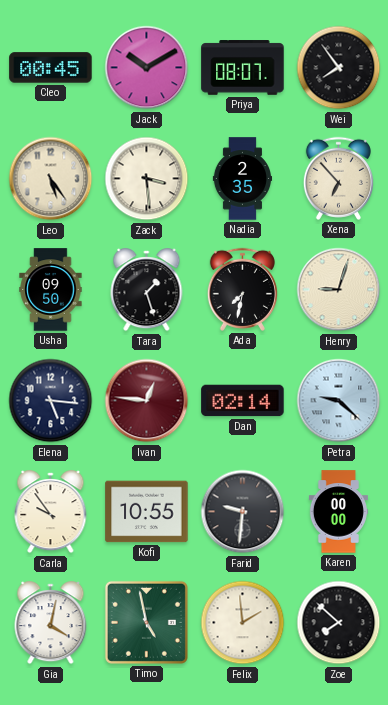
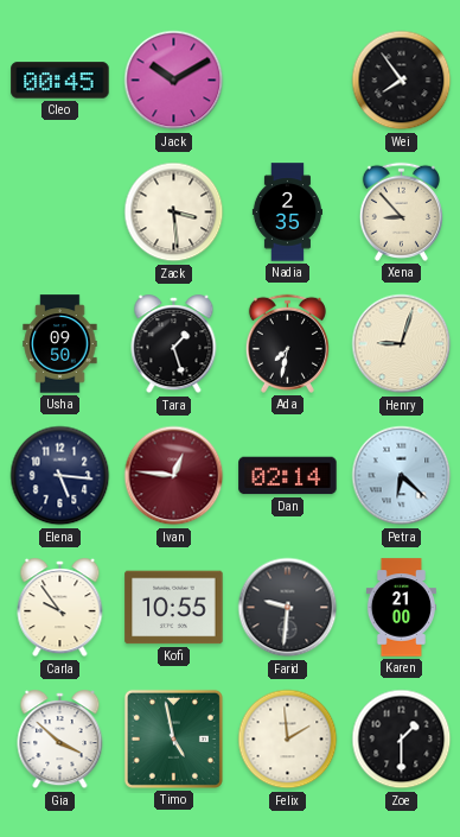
Priya: 08:07 -> none
Leo: 5:24 -> none
Xena: 6:53 -> 8:53
Petra: 9:22 -> 6:22
Karen: 00:00 -> 21:00
Gia: 4:02 -> 3:52
Zoe: 7:52 -> 1:30
